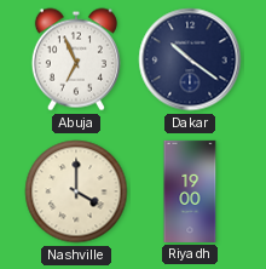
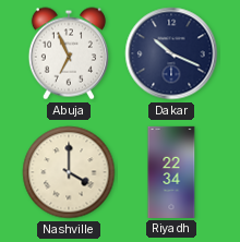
Dakar: 10:21 -> 10:19
Riyadh: 19:00 -> 22:34
